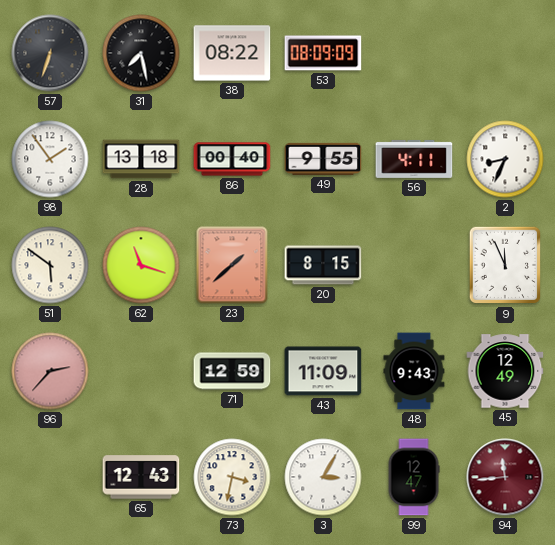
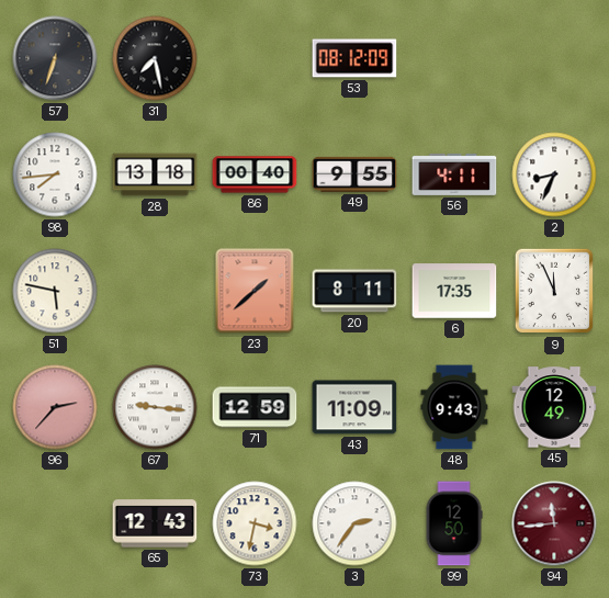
38: 08:22 -> none
53: 08:09 -> 08:12
98: 1:54 -> 7:44
51: 5:51 -> 5:47
62: 11:18 -> none
20: 8:15 -> 8:11
6: none -> 17:35
67: none -> 9:16
3: 3:05 -> 2:36
99: 12:47 -> 12:50
